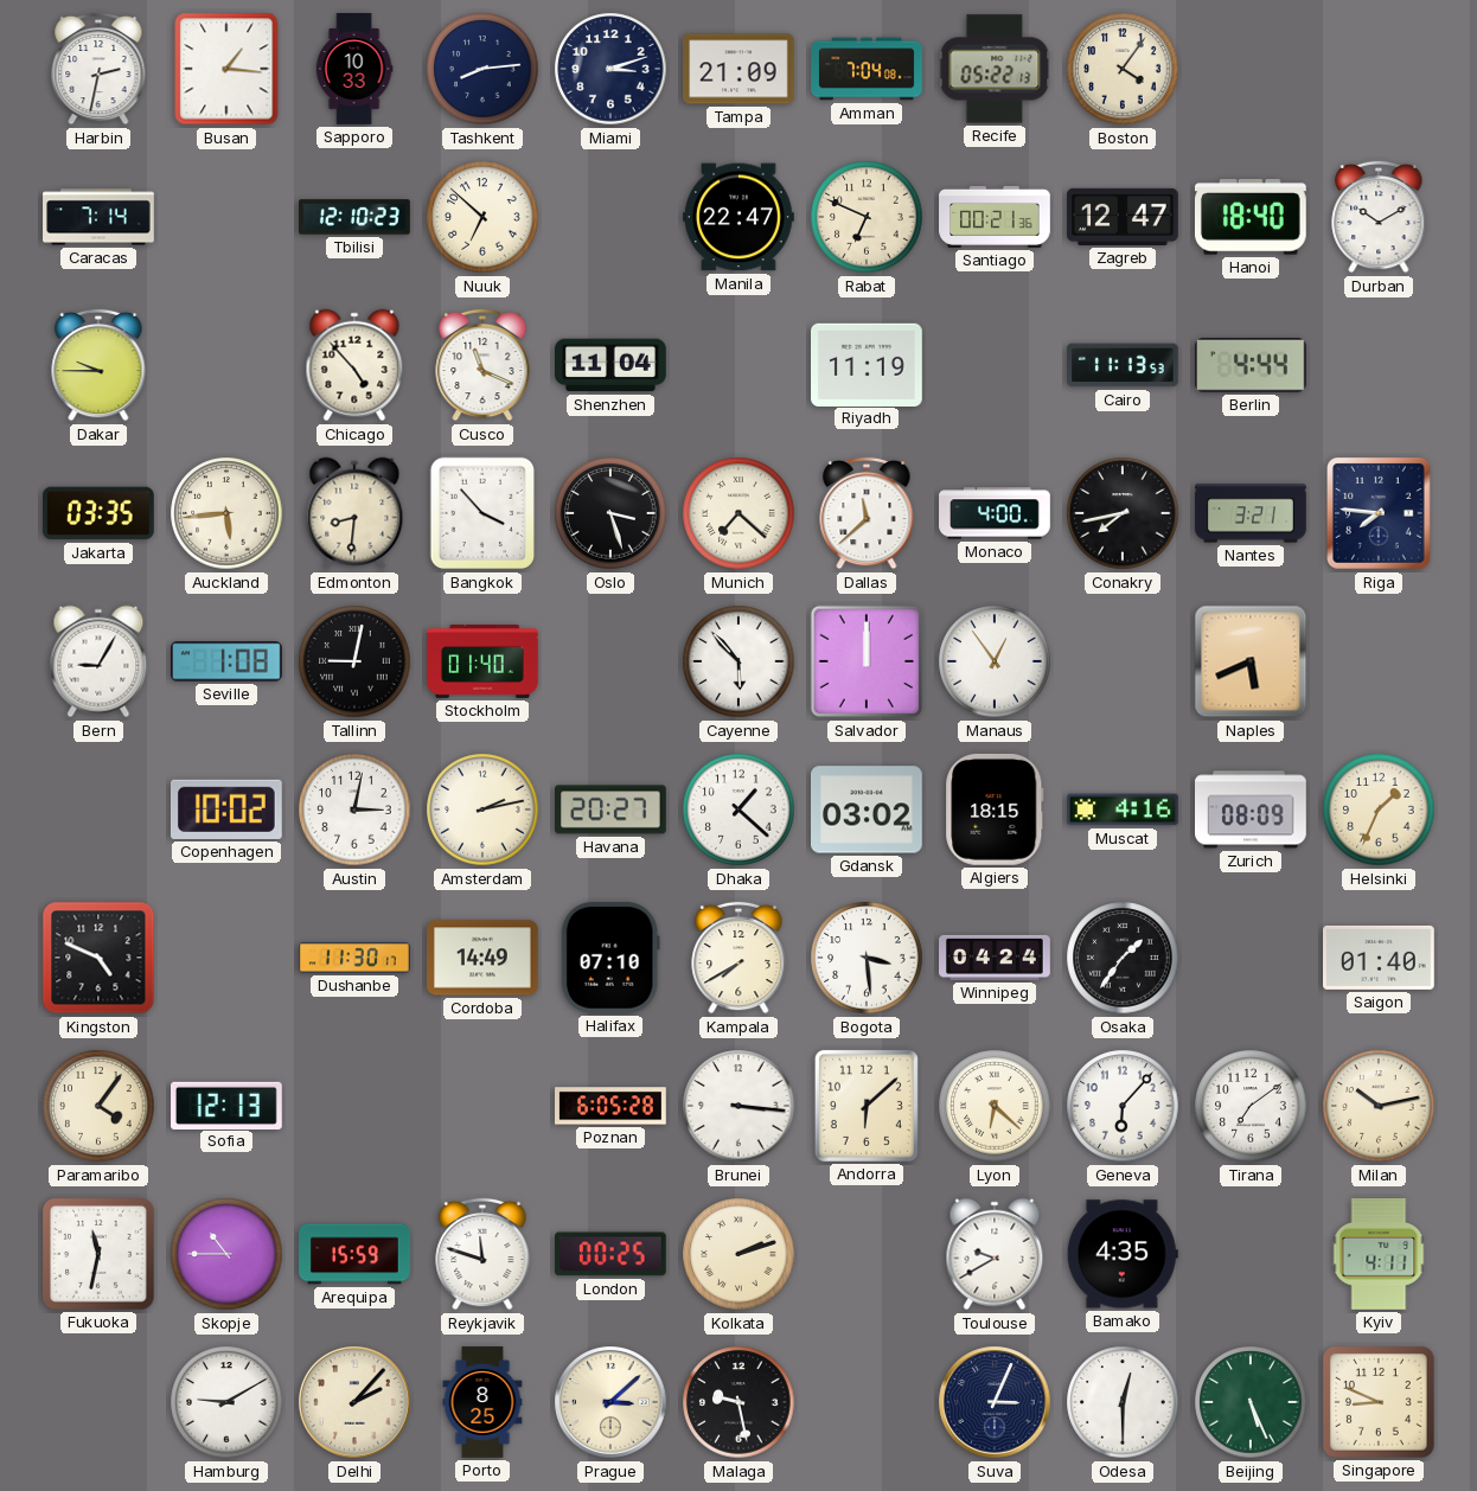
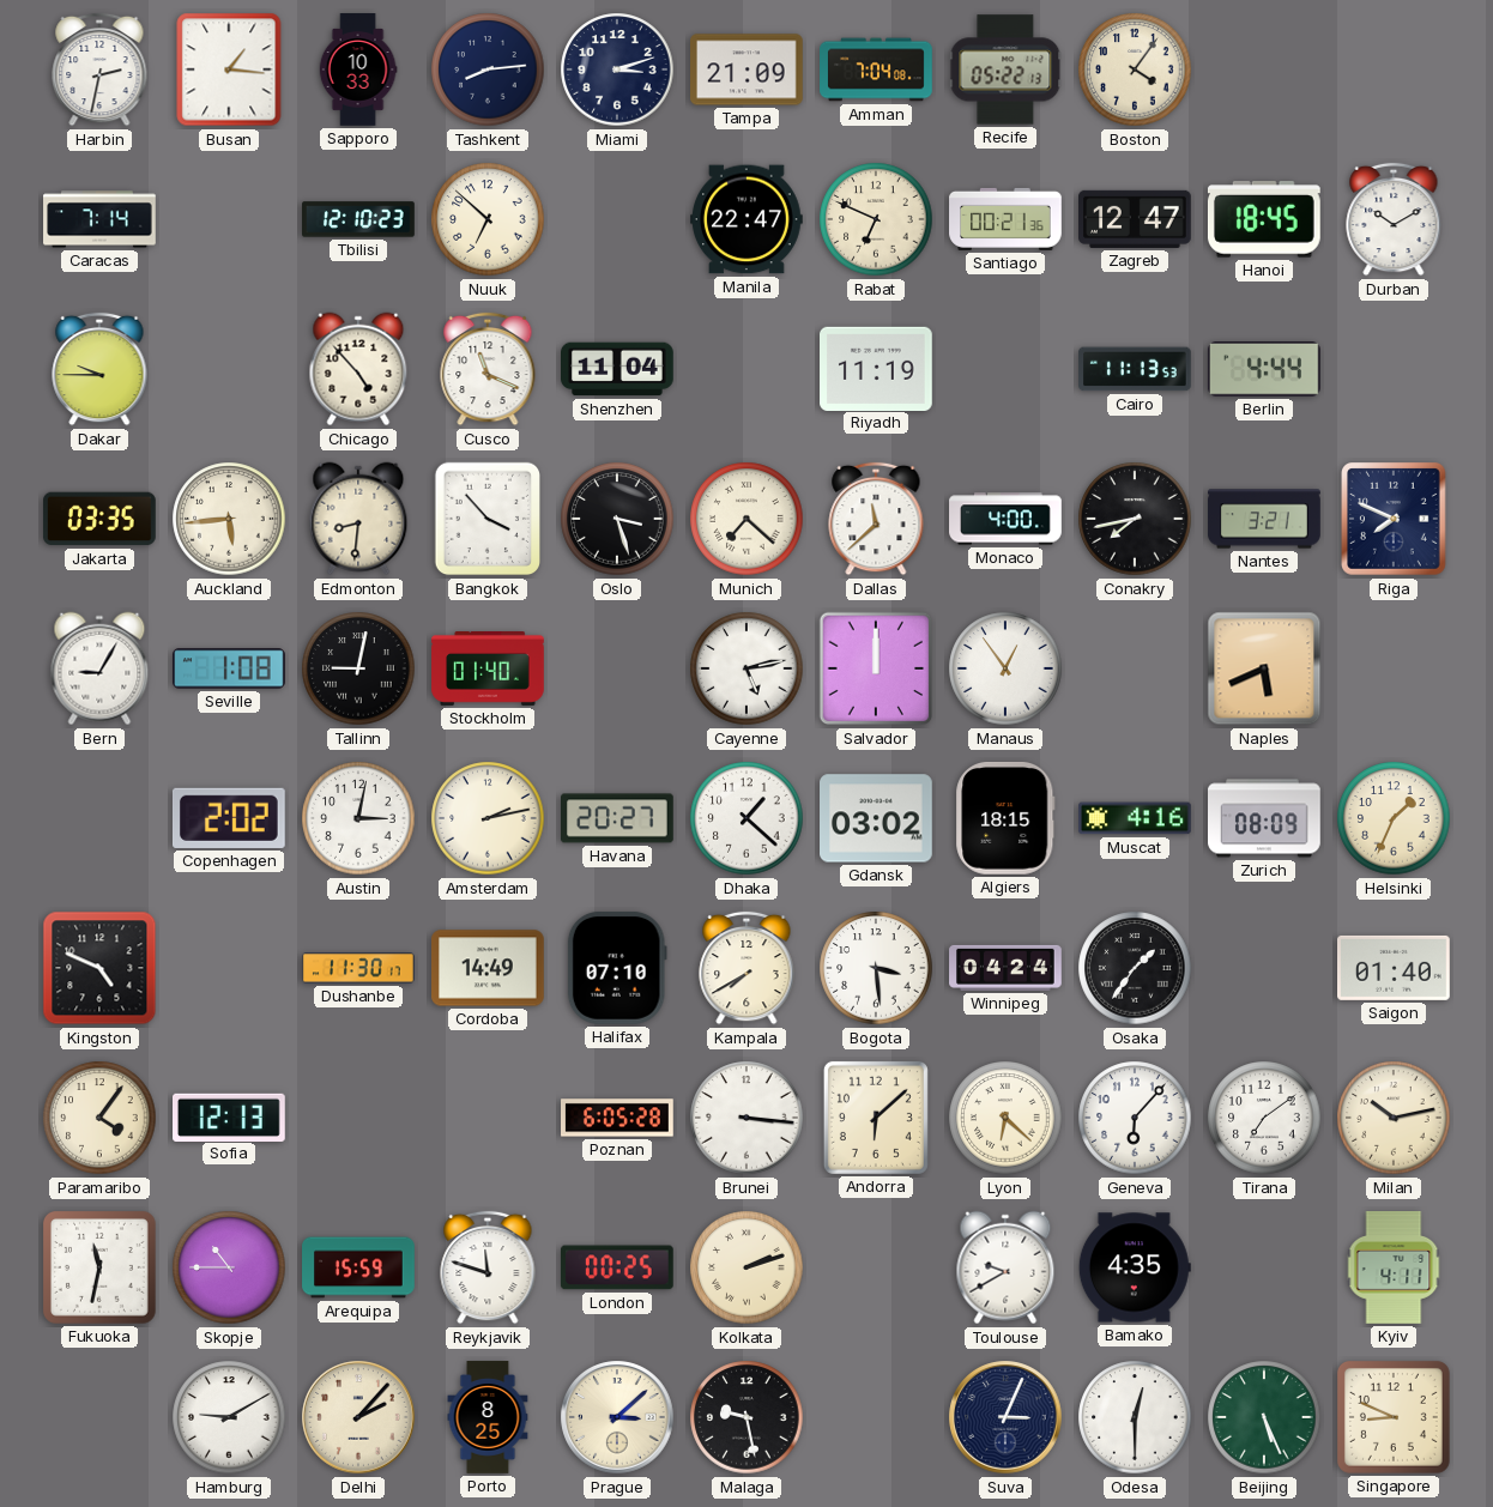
Hanoi: 18:40 -> 18:45
Riga: 7:46 -> 7:49
Cayenne: 5:53 -> 5:13
Copenhagen: 10:02 -> 2:02
